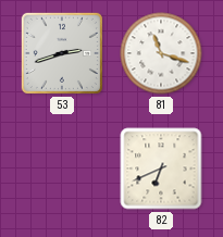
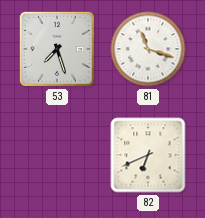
53: 2:42 -> 7:27
